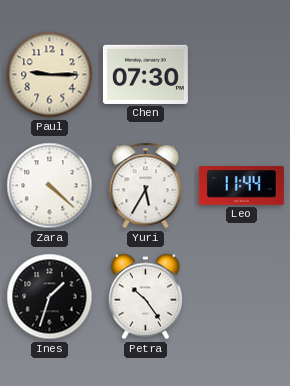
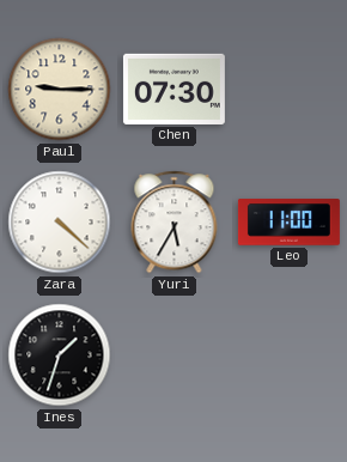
Leo: 11:44 -> 11:00
Petra: 10:24 -> none
